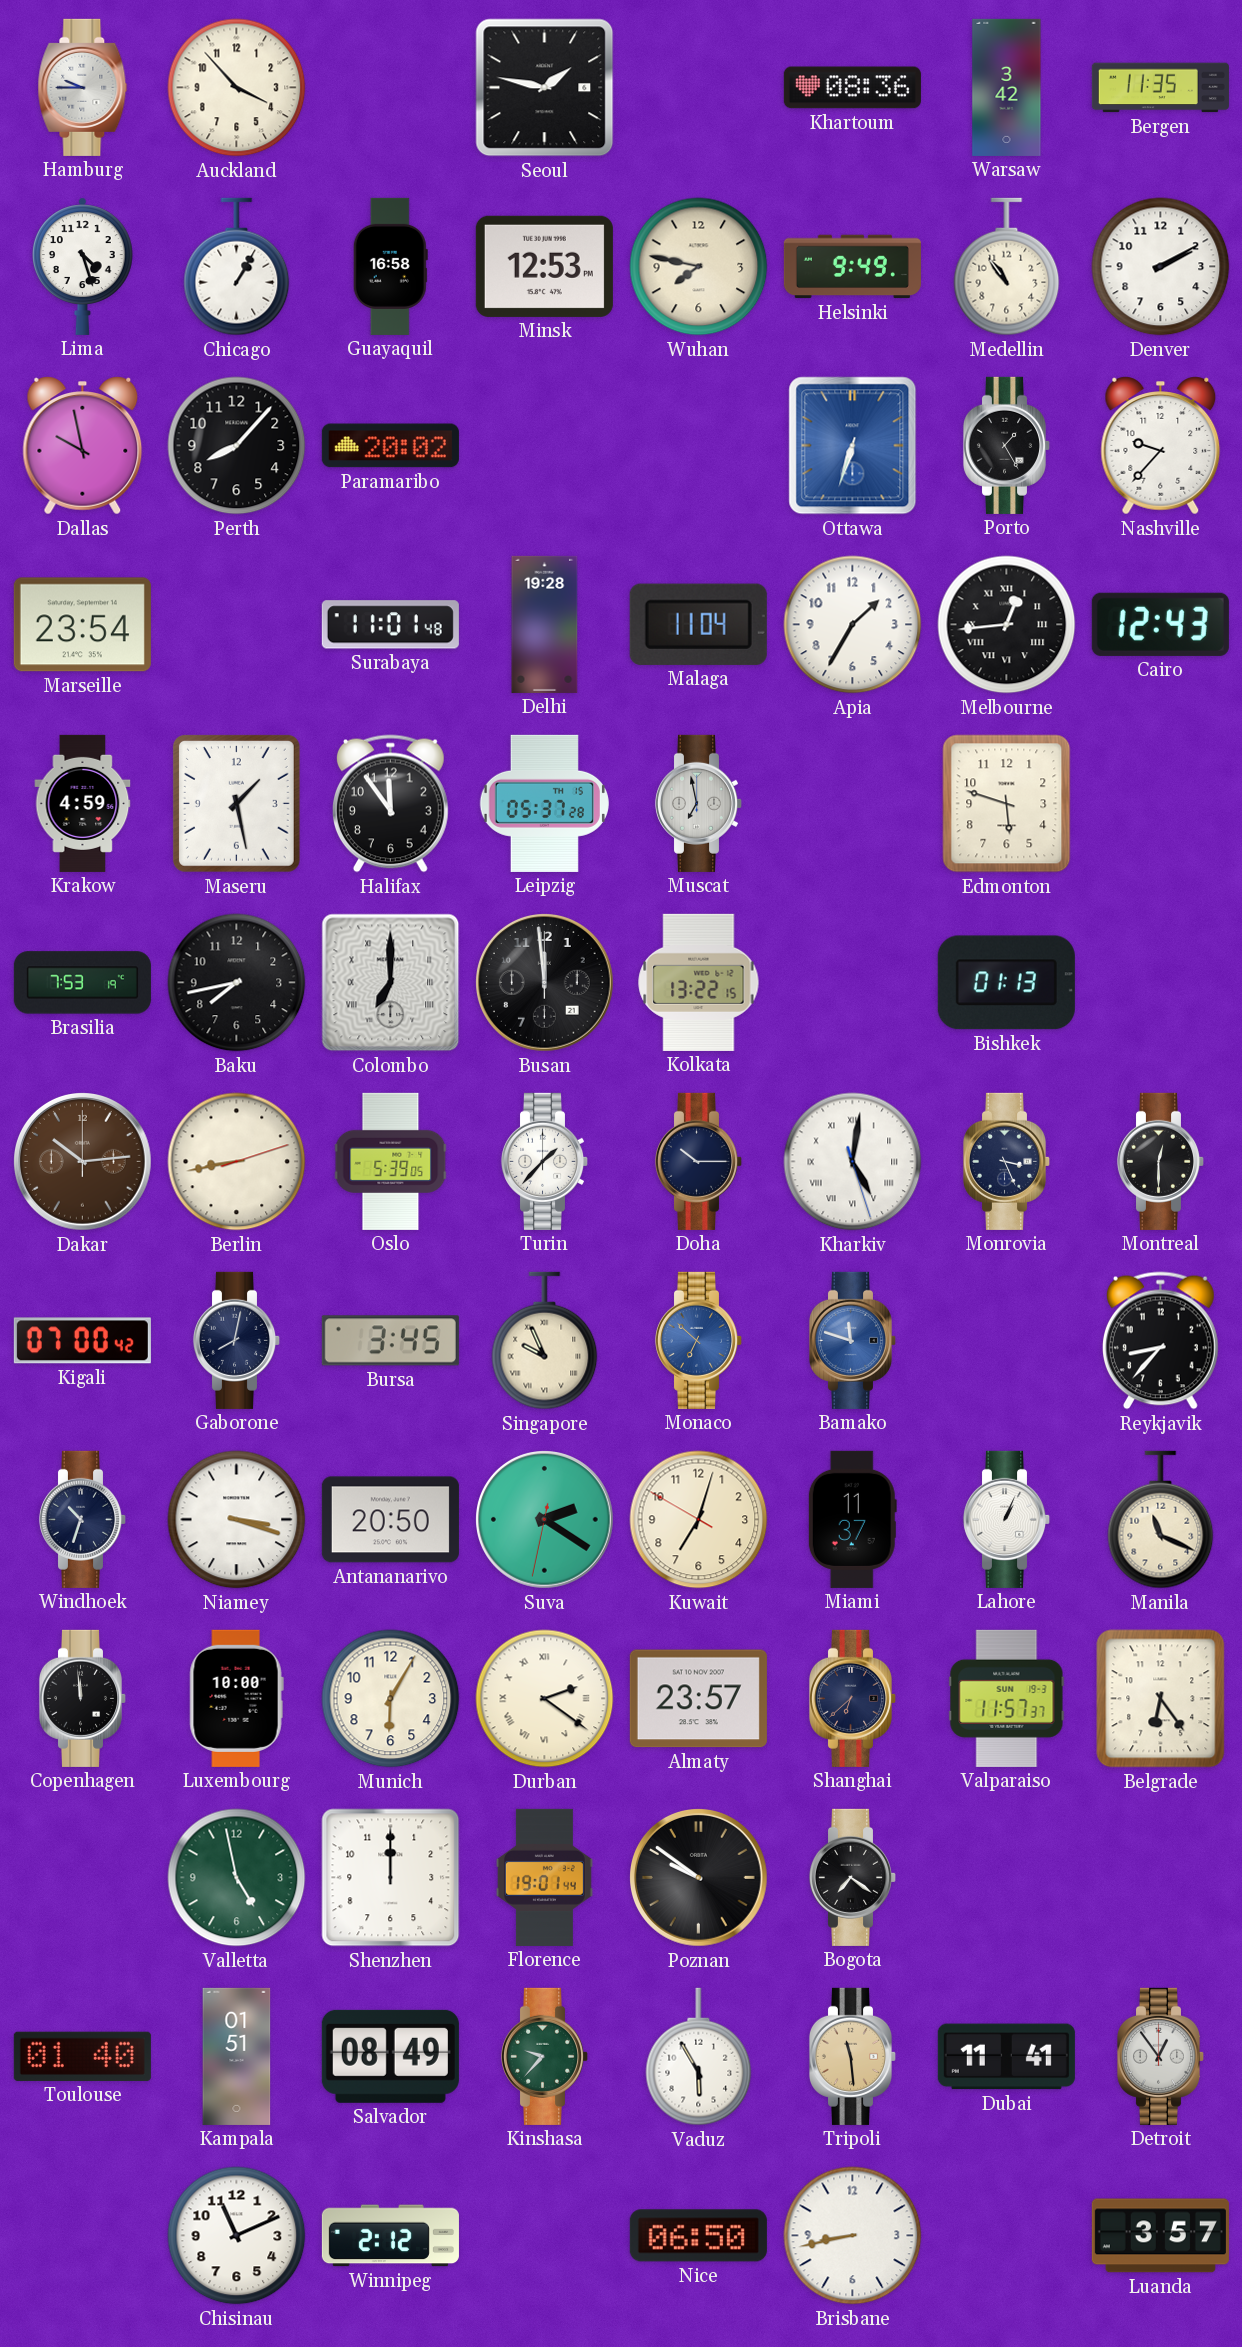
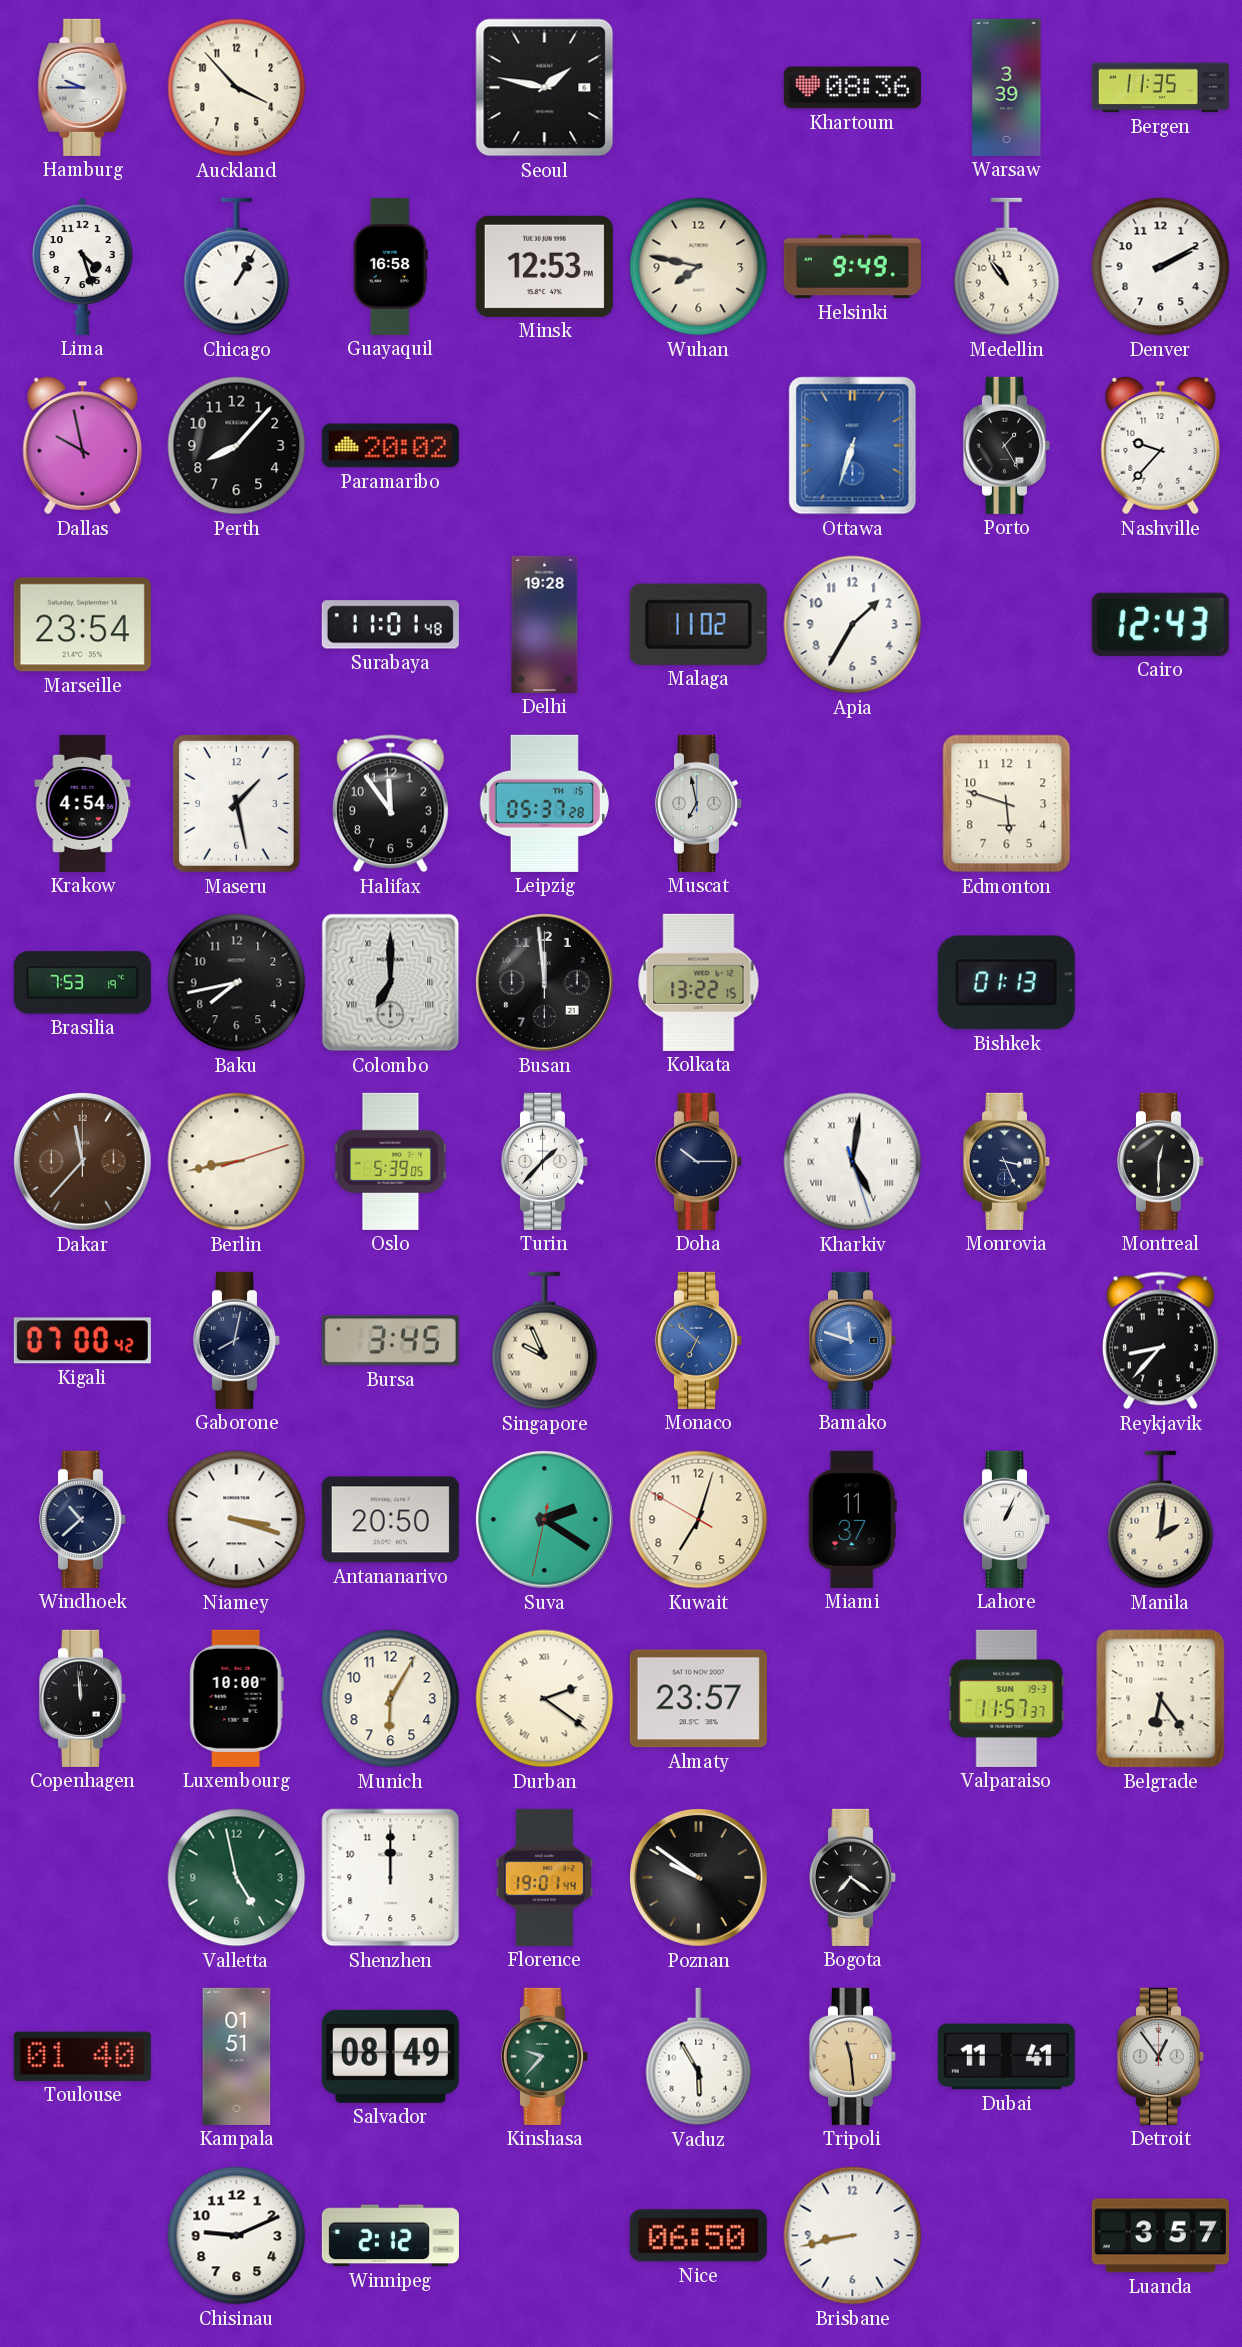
Warsaw: 3:42 -> 3:39
Malaga: 11:04 -> 11:02
Melbourne: 12:44 -> none
Krakow: 4:59 -> 4:54
Dakar: 10:14 -> 11:37
Windhoek: 10:33 -> 10:38
Manila: 11:19 -> 2:01
Shanghai: 6:38 -> none
Chisinau: 11:11 -> 9:11
